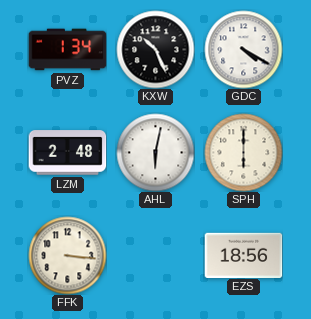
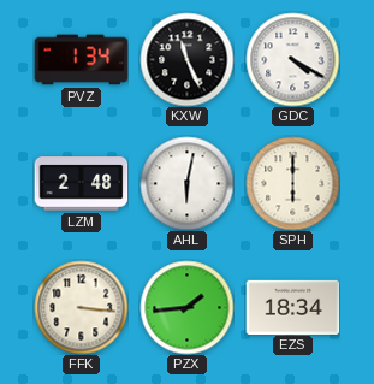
KXW: 10:26 -> 11:26
PZX: none -> 1:44
EZS: 18:56 -> 18:34
